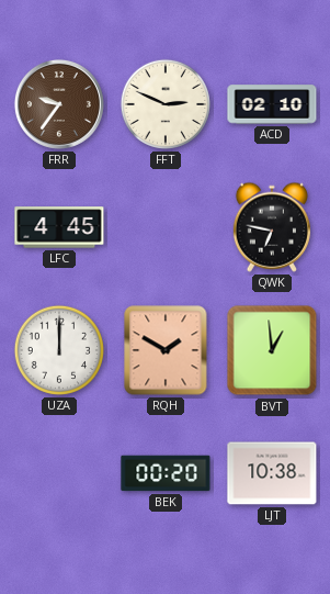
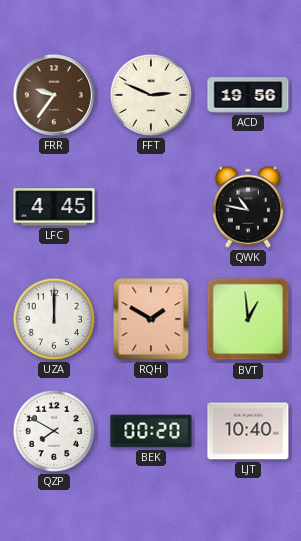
ACD: 02:10 -> 19:56
QWK: 6:47 -> 10:47
QZP: none -> 7:50
LJT: 10:38 -> 10:40
